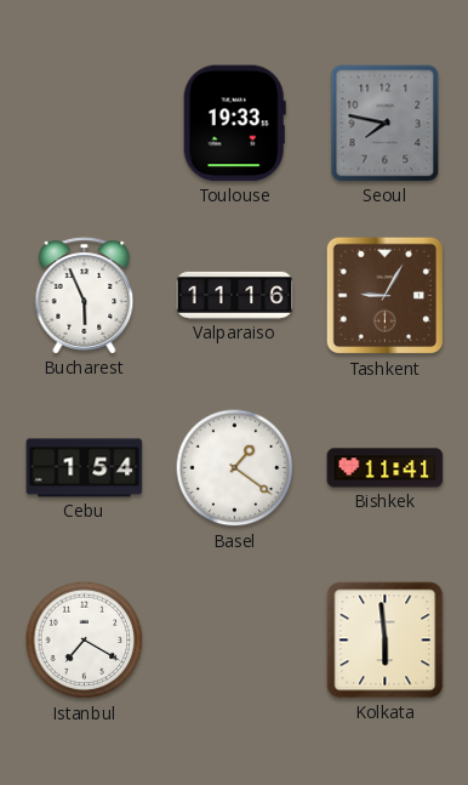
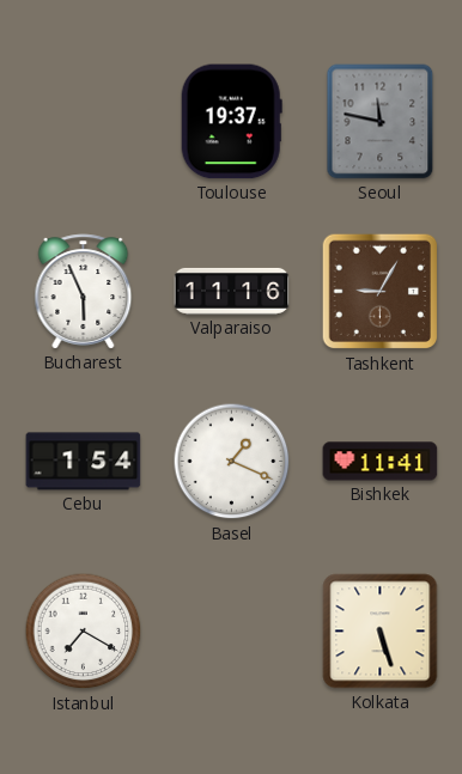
Toulouse: 19:33 -> 19:37
Seoul: 7:47 -> 11:47
Basel: 1:21 -> 1:19
Kolkata: 5:59 -> 5:27
